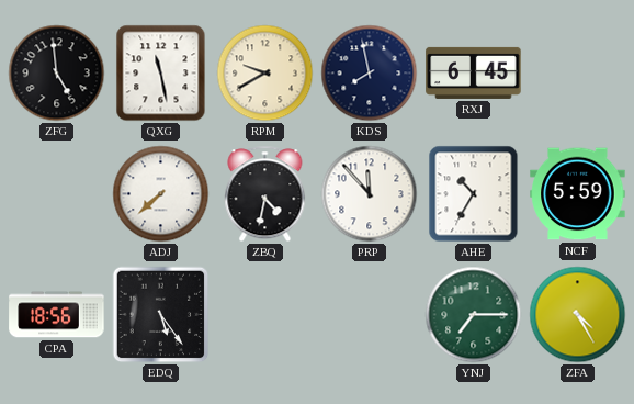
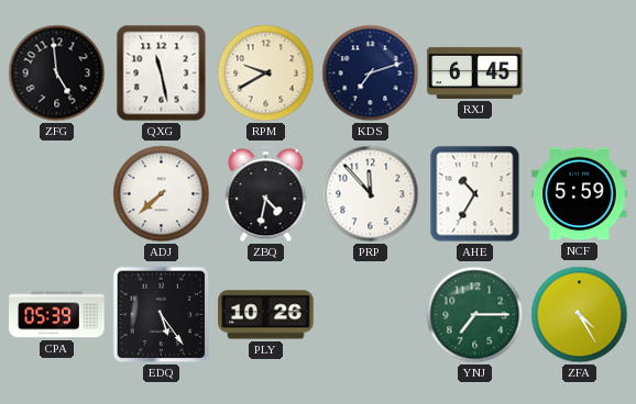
KDS: 7:58 -> 7:12
CPA: 18:56 -> 05:39
PLY: none -> 10:26
